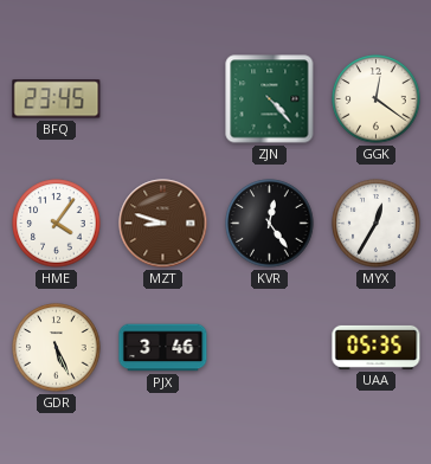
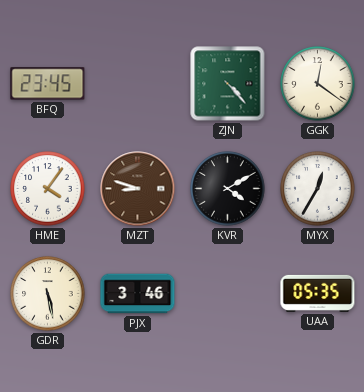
KVR: 12:24 -> 4:10
GDR: 5:26 -> 5:28
